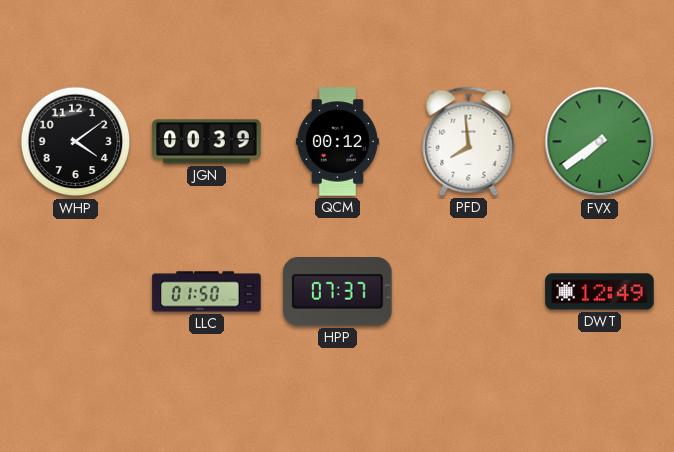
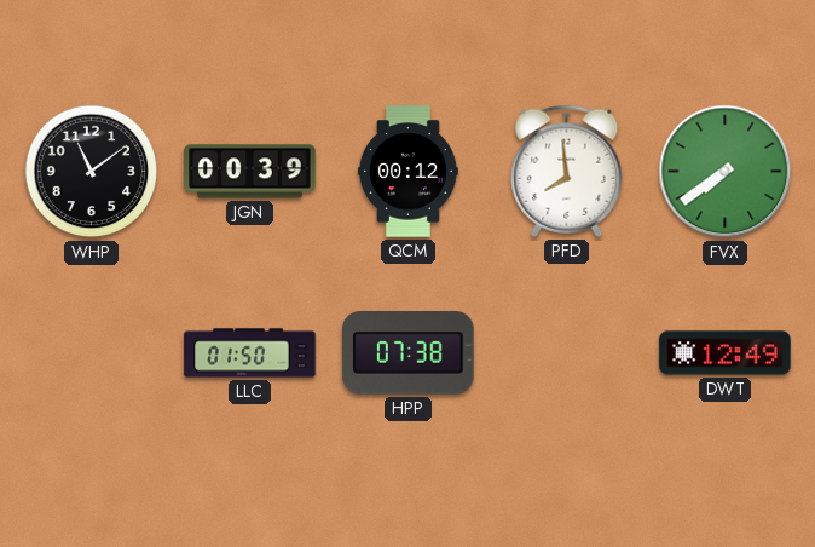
WHP: 4:09 -> 11:09
HPP: 07:37 -> 07:38
